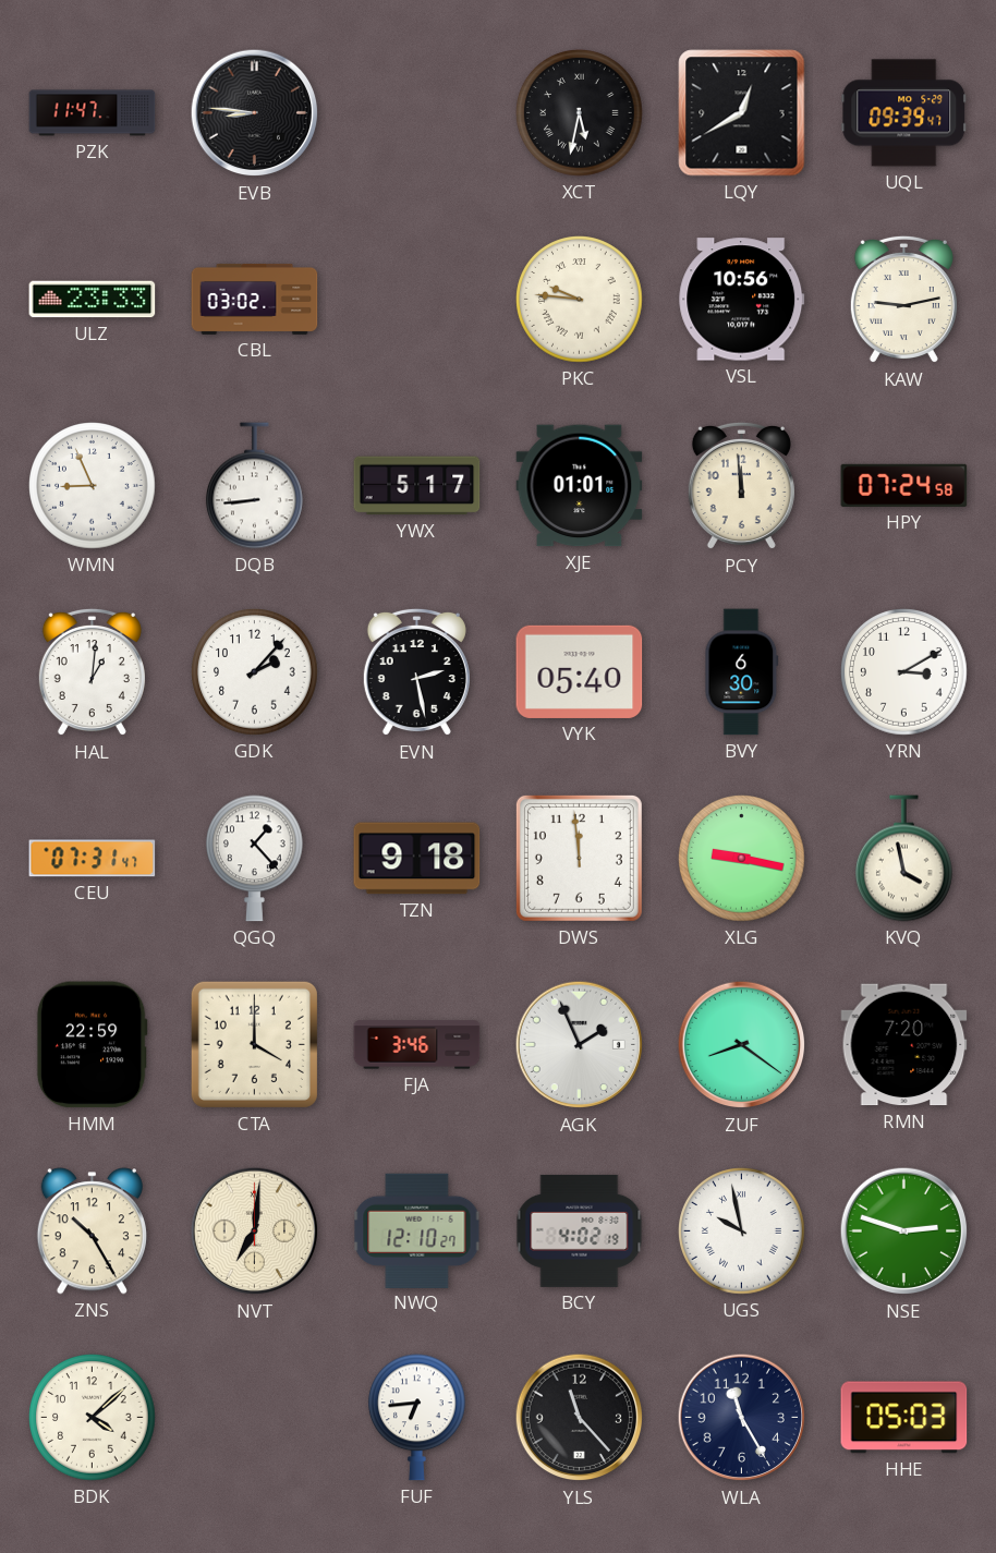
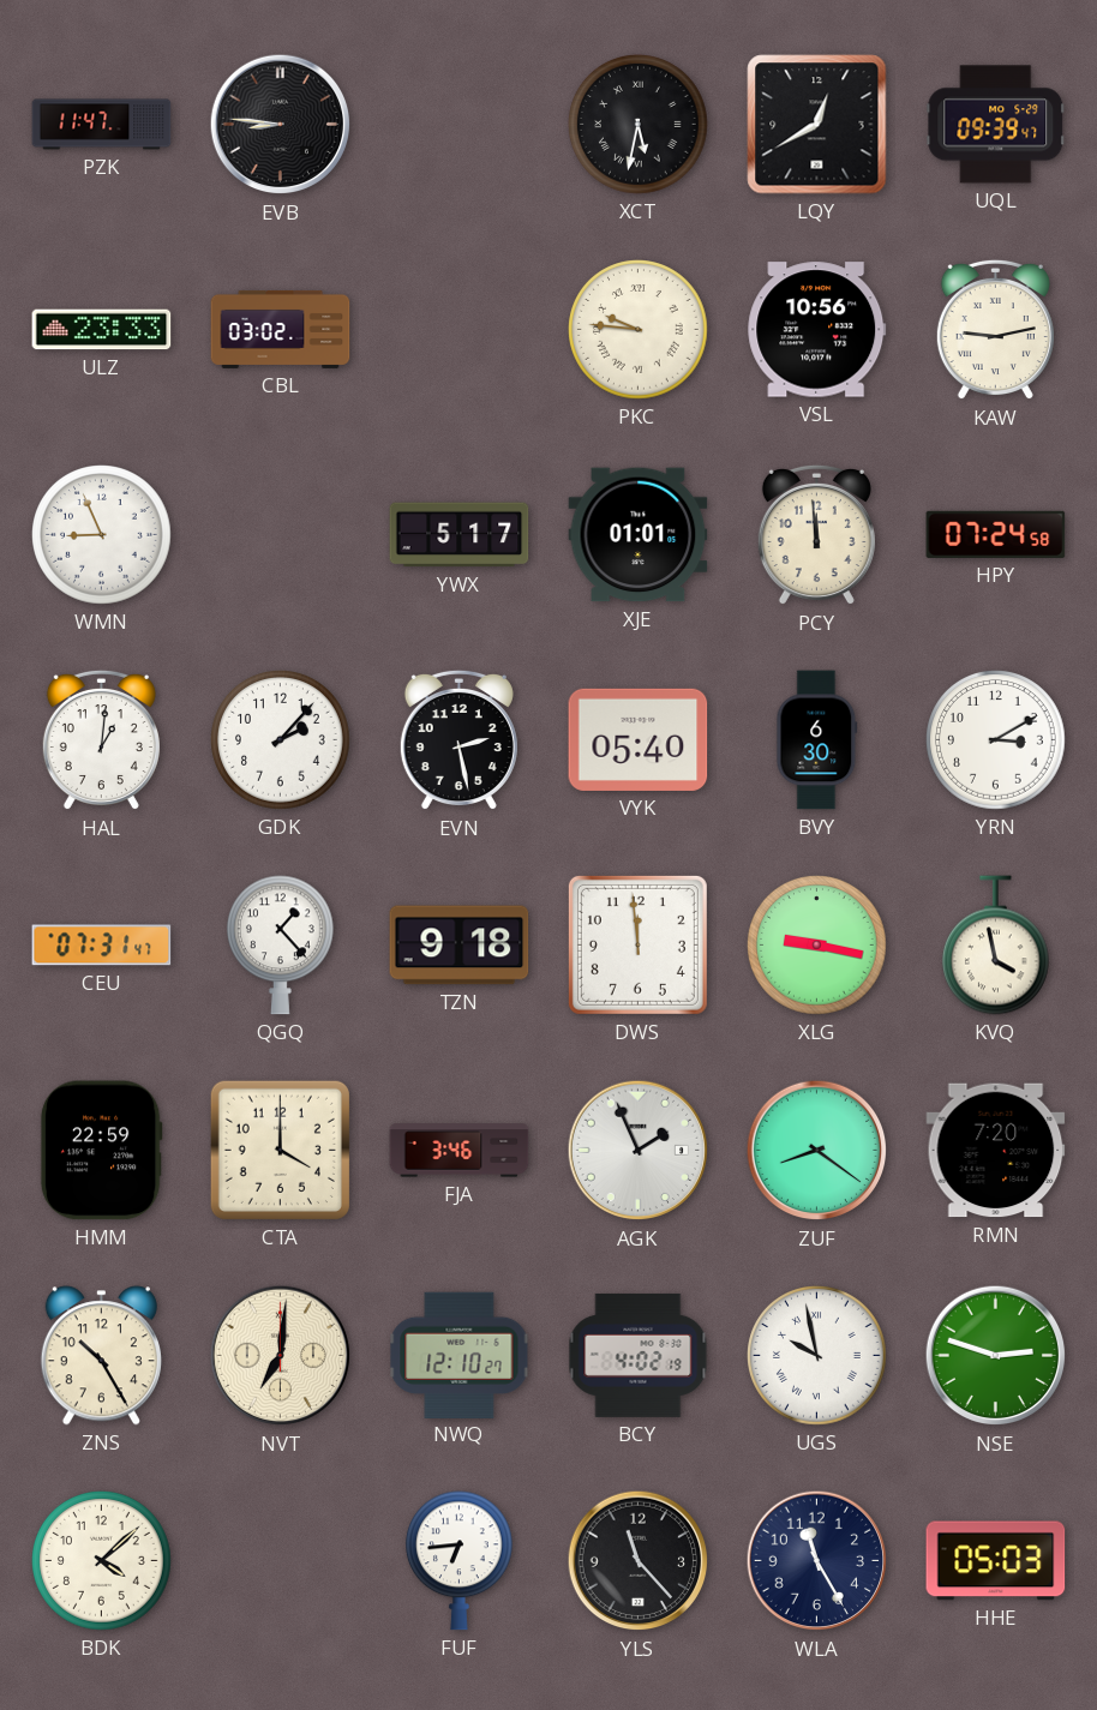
DQB: 8:44 -> none
